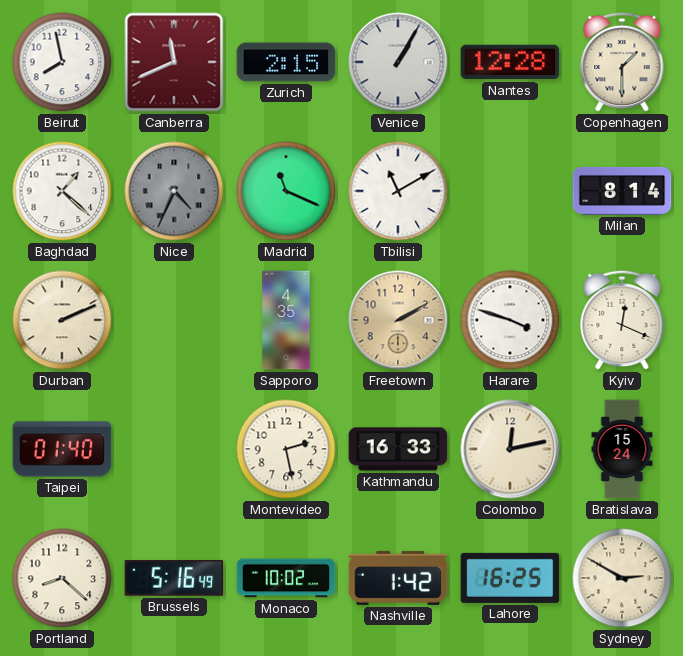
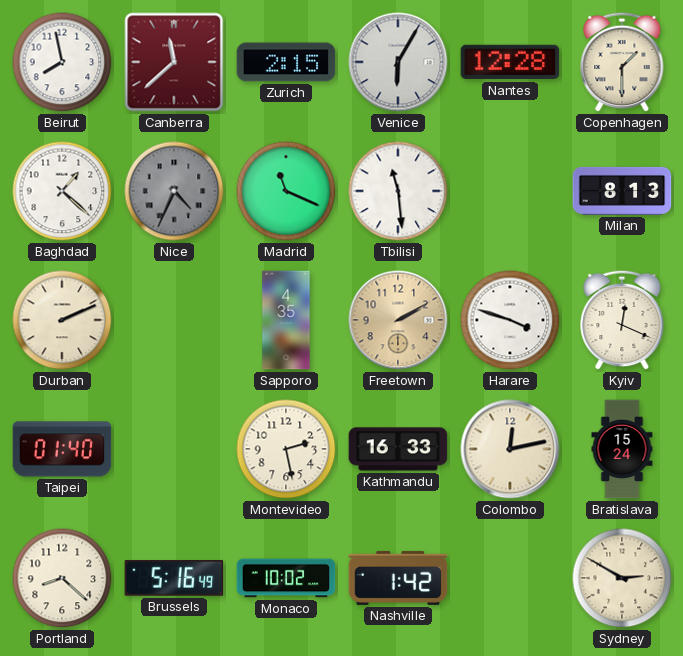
Canberra: 11:41 -> 11:38
Venice: 1:05 -> 6:05
Tbilisi: 11:10 -> 11:29
Milan: 8:14 -> 8:13
Lahore: 16:25 -> none
